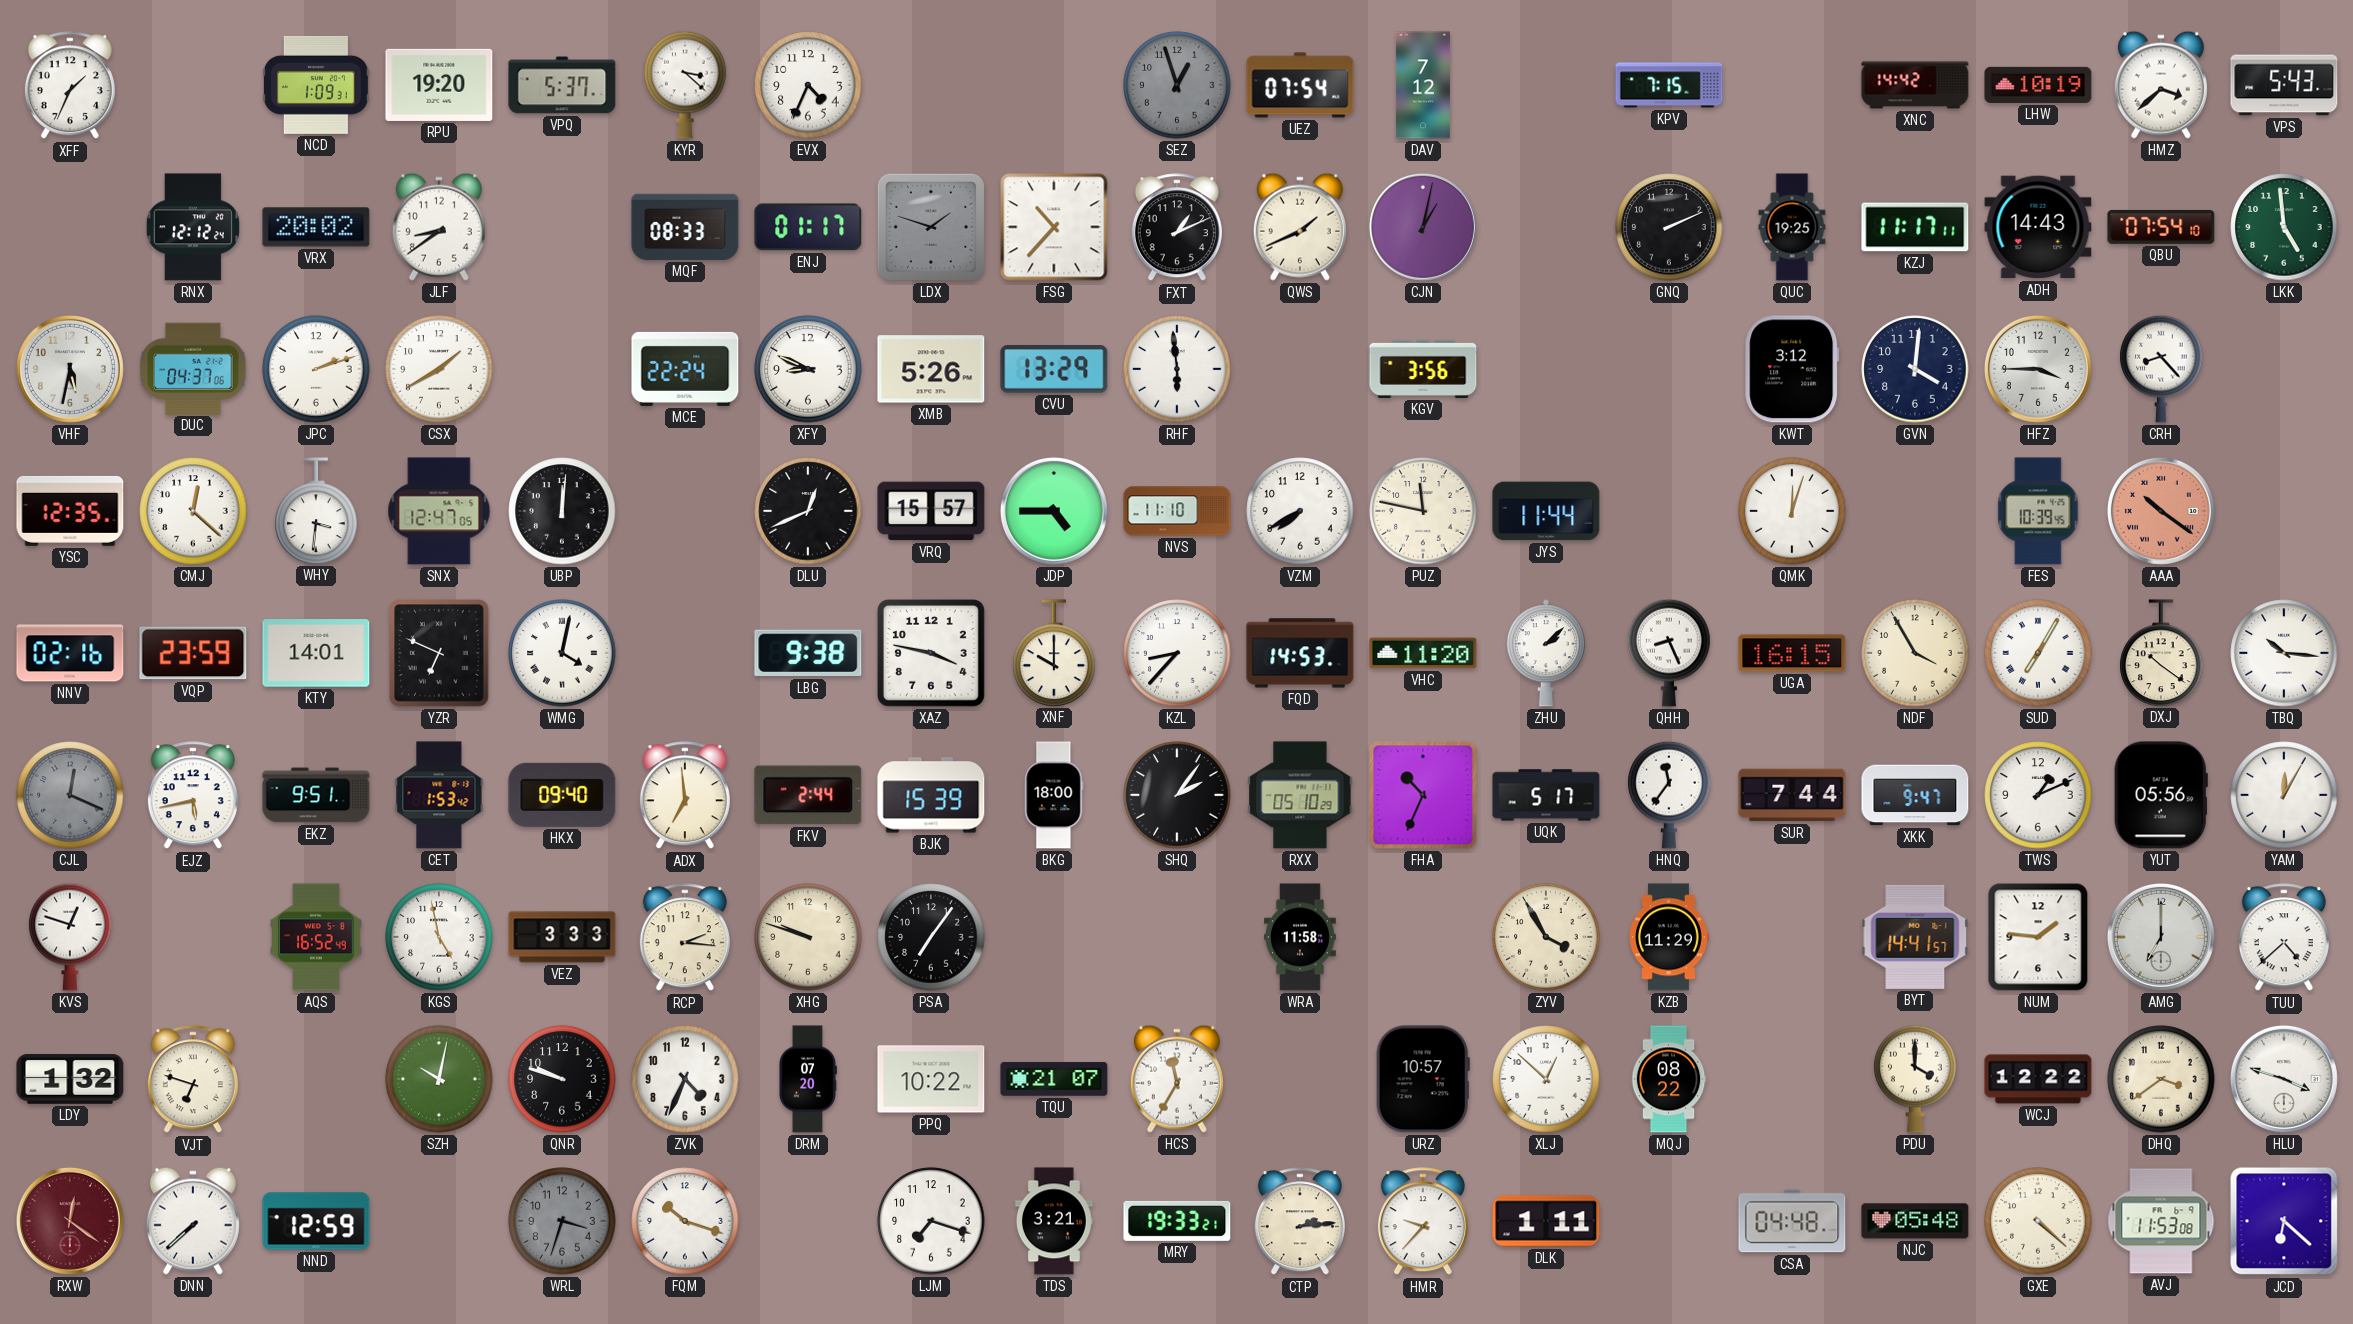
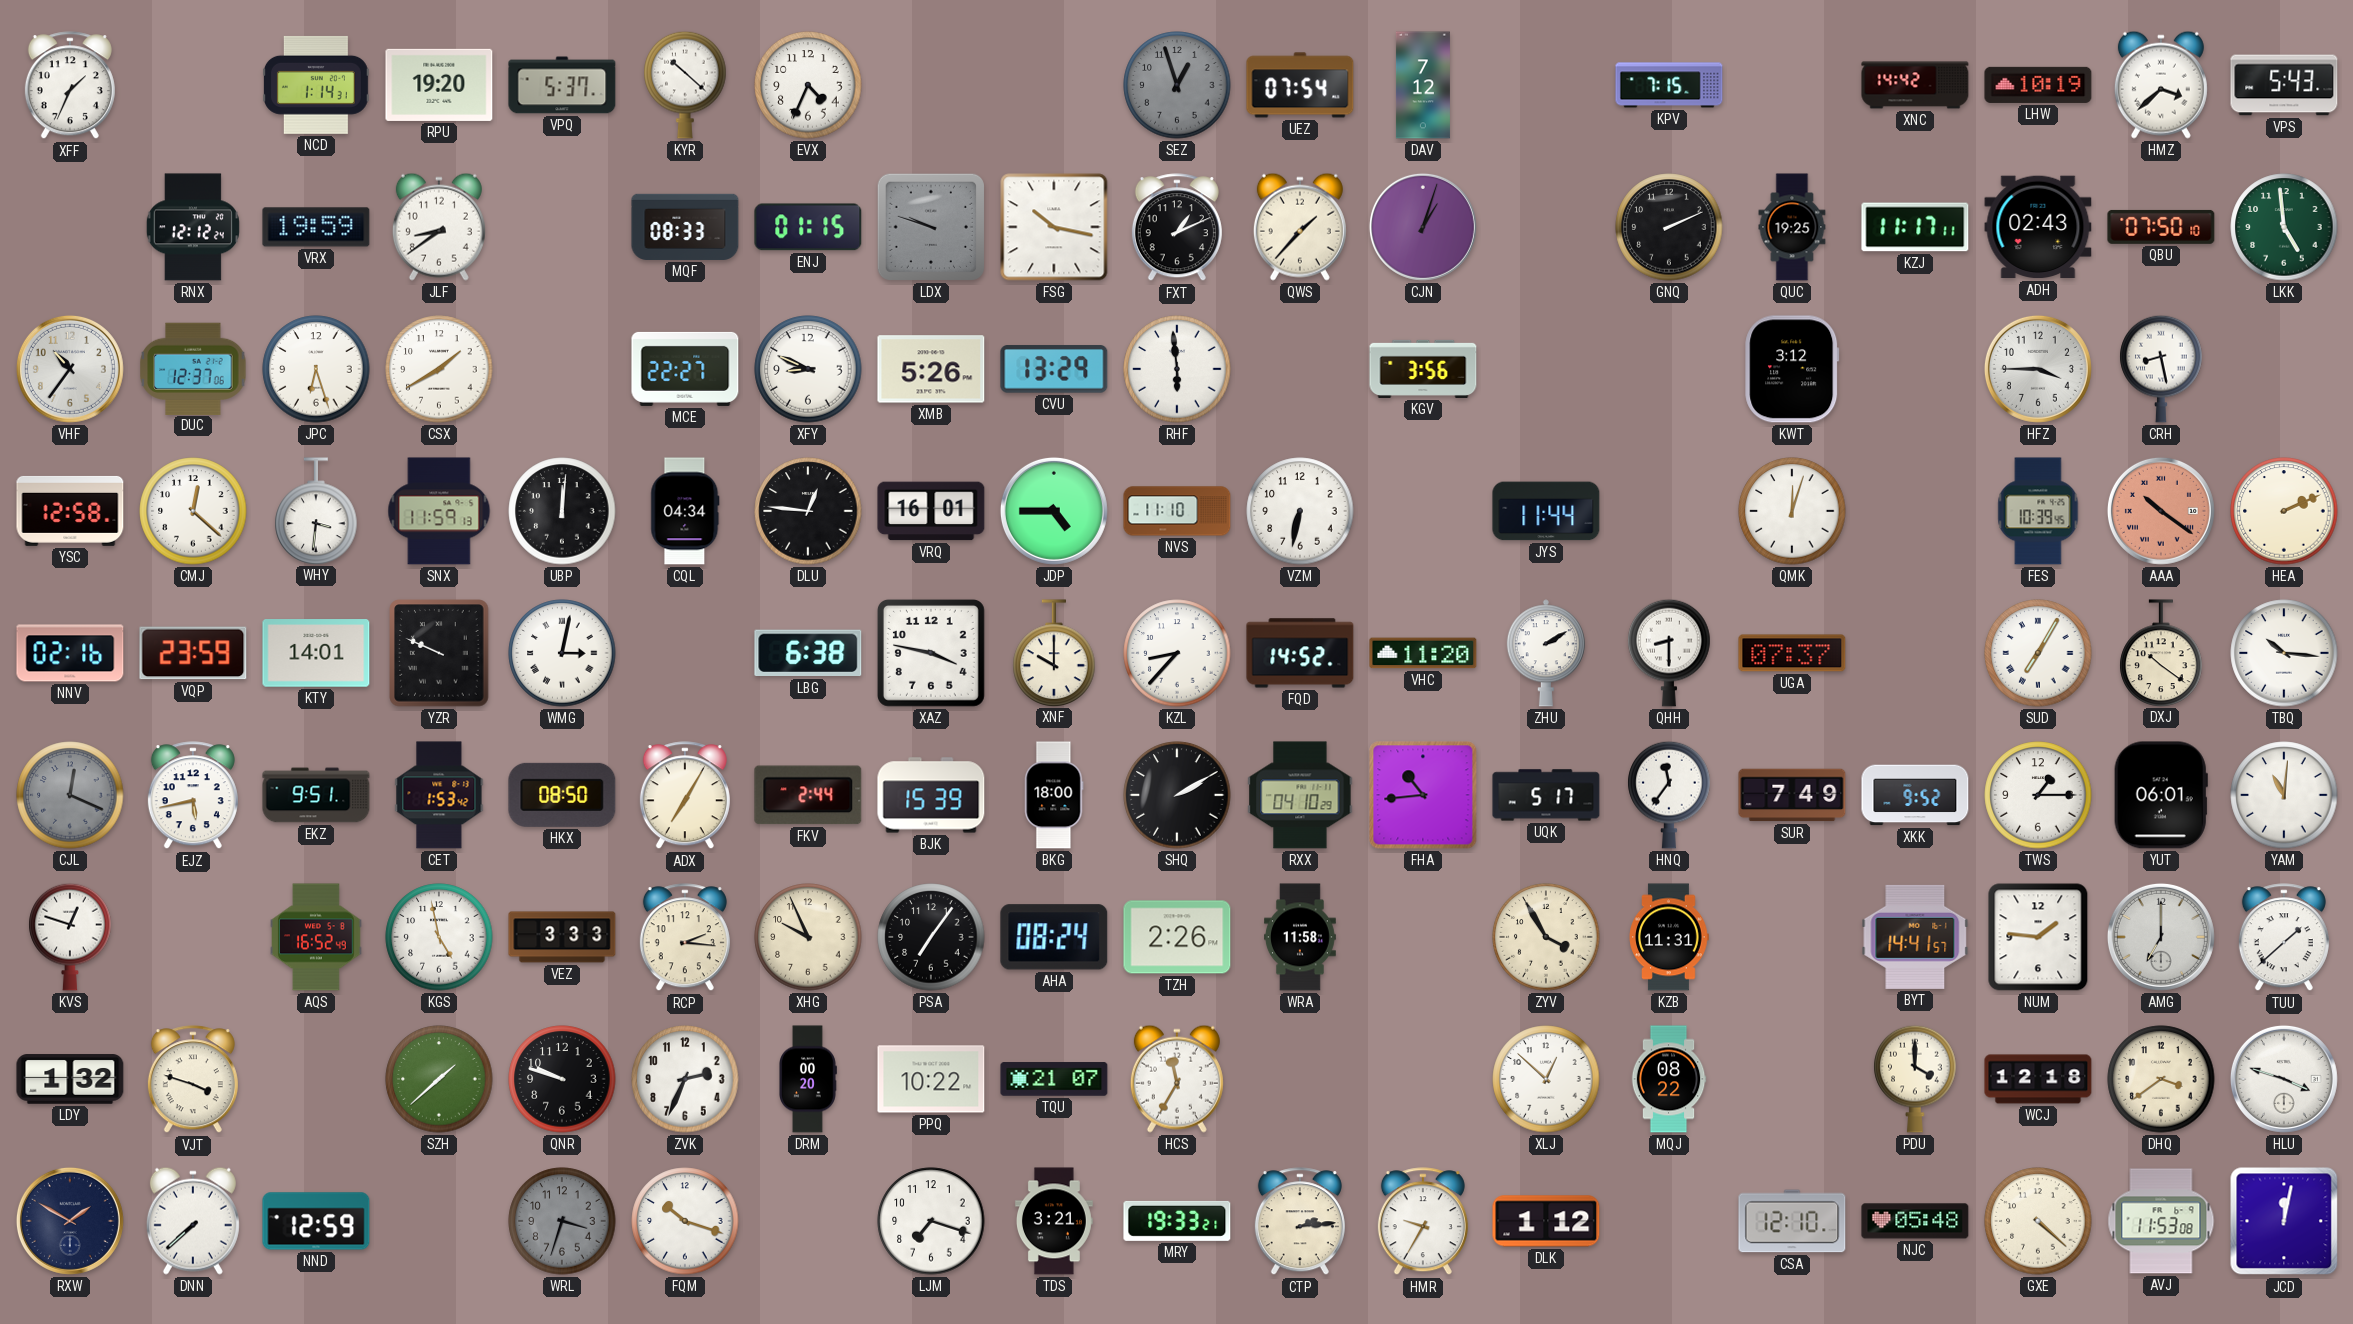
NCD: 1:09 -> 1:14
KYR: 3:22 -> 10:22
VRX: 20:02 -> 19:59
ENJ: 01:17 -> 01:15
LDX: 1:48 -> 9:48
FSG: 10:37 -> 10:17
QWS: 1:41 -> 1:37
CJN: 1:02 -> 1:03
ADH: 14:43 -> 02:43
QBU: 07:54 -> 07:50
VHF: 5:32 -> 10:36
DUC: 04:37 -> 12:37
JPC: 2:12 -> 6:27
MCE: 22:24 -> 22:27
GVN: 4:01 -> none
CRH: 8:23 -> 8:28
YSC: 12:35 -> 12:58
SNX: 12:47 -> 11:59
CQL: none -> 04:34
DLU: 12:41 -> 12:46
VRQ: 15:57 -> 16:01
VZM: 7:40 -> 6:32
PUZ: 11:47 -> none
HEA: none -> 2:11
YZR: 6:49 -> 9:49
WMG: 4:02 -> 3:02
LBG: 9:38 -> 6:38
FQD: 14:53 -> 14:52
ZHU: 2:08 -> 2:10
QHH: 8:26 -> 8:30
UGA: 16:15 -> 07:37
NDF: 3:55 -> none
HKX: 09:40 -> 08:50
ADX: 6:59 -> 7:05
SHQ: 2:06 -> 2:10
RXX: 05:10 -> 04:10
FHA: 10:34 -> 10:44
SUR: 7:44 -> 7:49
XKK: 9:47 -> 9:52
TWS: 1:11 -> 1:15
YUT: 05:56 -> 06:01
YAM: 12:05 -> 11:01
XHG: 9:48 -> 9:56
AHA: none -> 08:24
TZH: none -> 2:26
KZB: 11:29 -> 11:31
TUU: 4:38 -> 1:38
VJT: 6:48 -> 3:48
SZH: 10:02 -> 1:38
ZVK: 4:34 -> 2:34
DRM: 07:20 -> 00:20
URZ: 10:57 -> none
WCJ: 12:22 -> 12:18
RXW: 12:21 -> 1:50
RXW dial: burgundy -> navy
HMR: 9:37 -> 9:35
DLK: 1:11 -> 1:12
CSA: 04:48 -> 12:10
JCD: 6:22 -> 12:02
